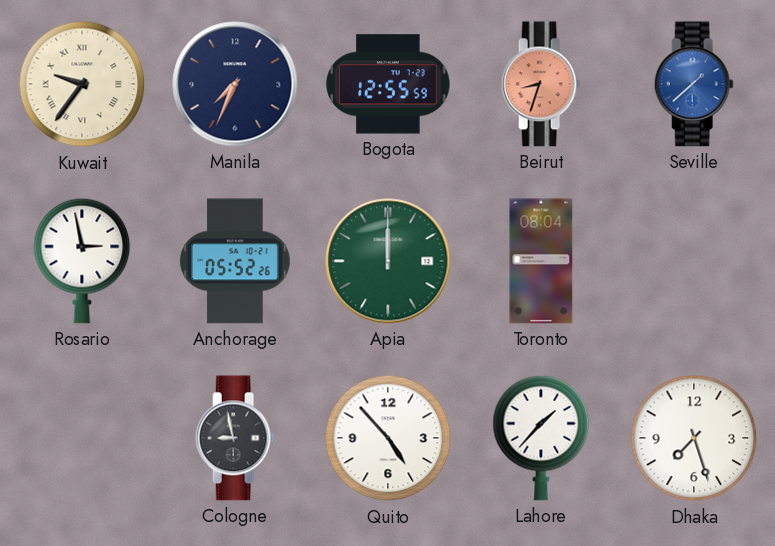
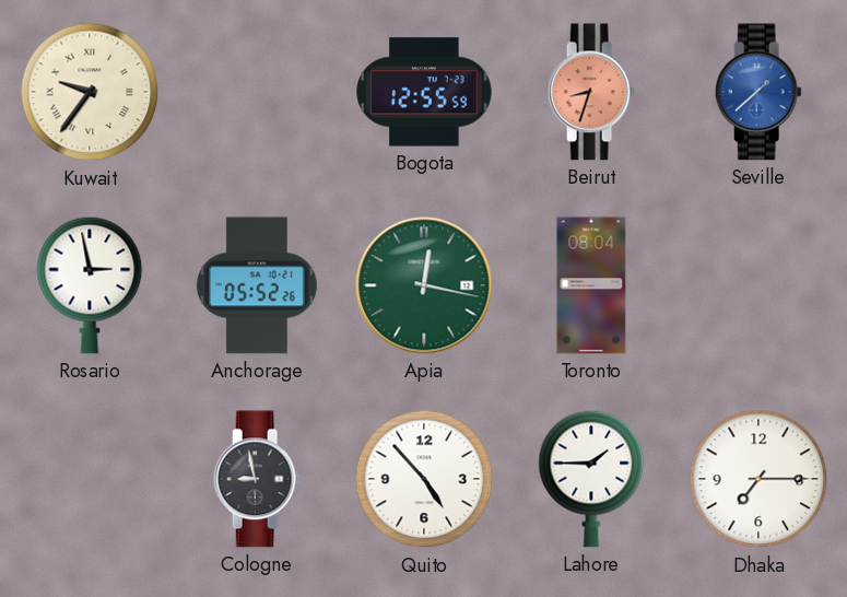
Manila: 7:34 -> none
Apia: 12:00 -> 12:17
Lahore: 1:37 -> 1:45
Dhaka: 7:27 -> 7:15
